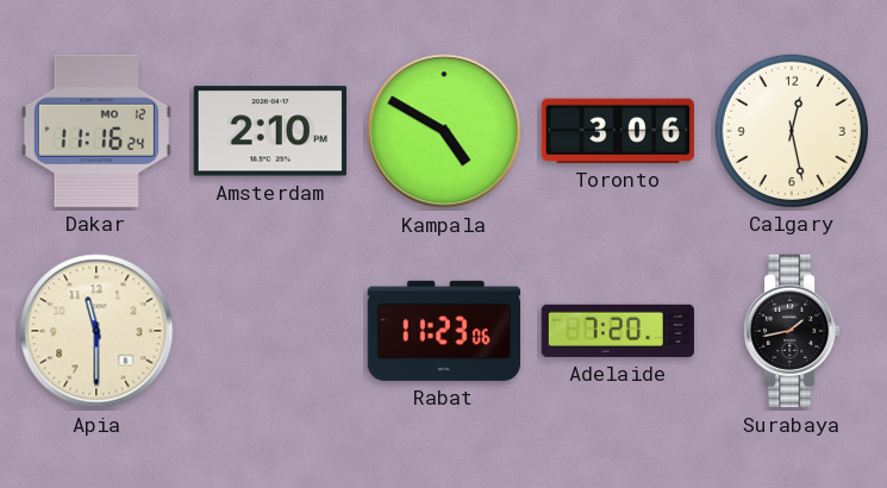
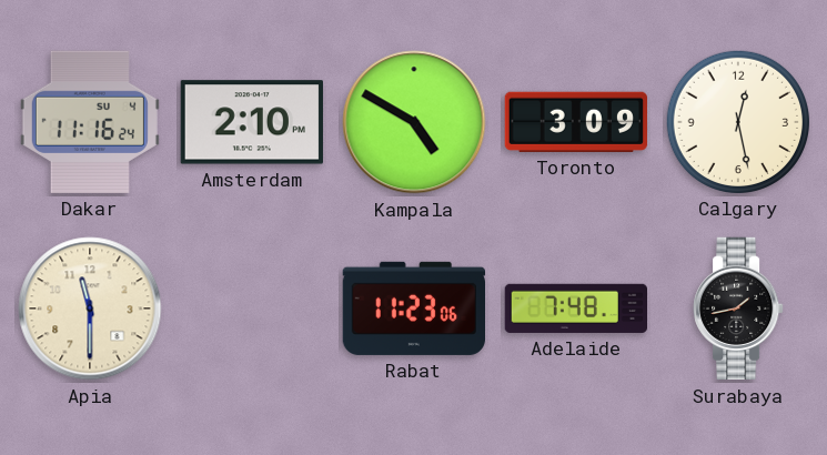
Dakar date: MO 12 -> SU 4
Toronto: 3:06 -> 3:09
Adelaide: 7:20 -> 7:48
